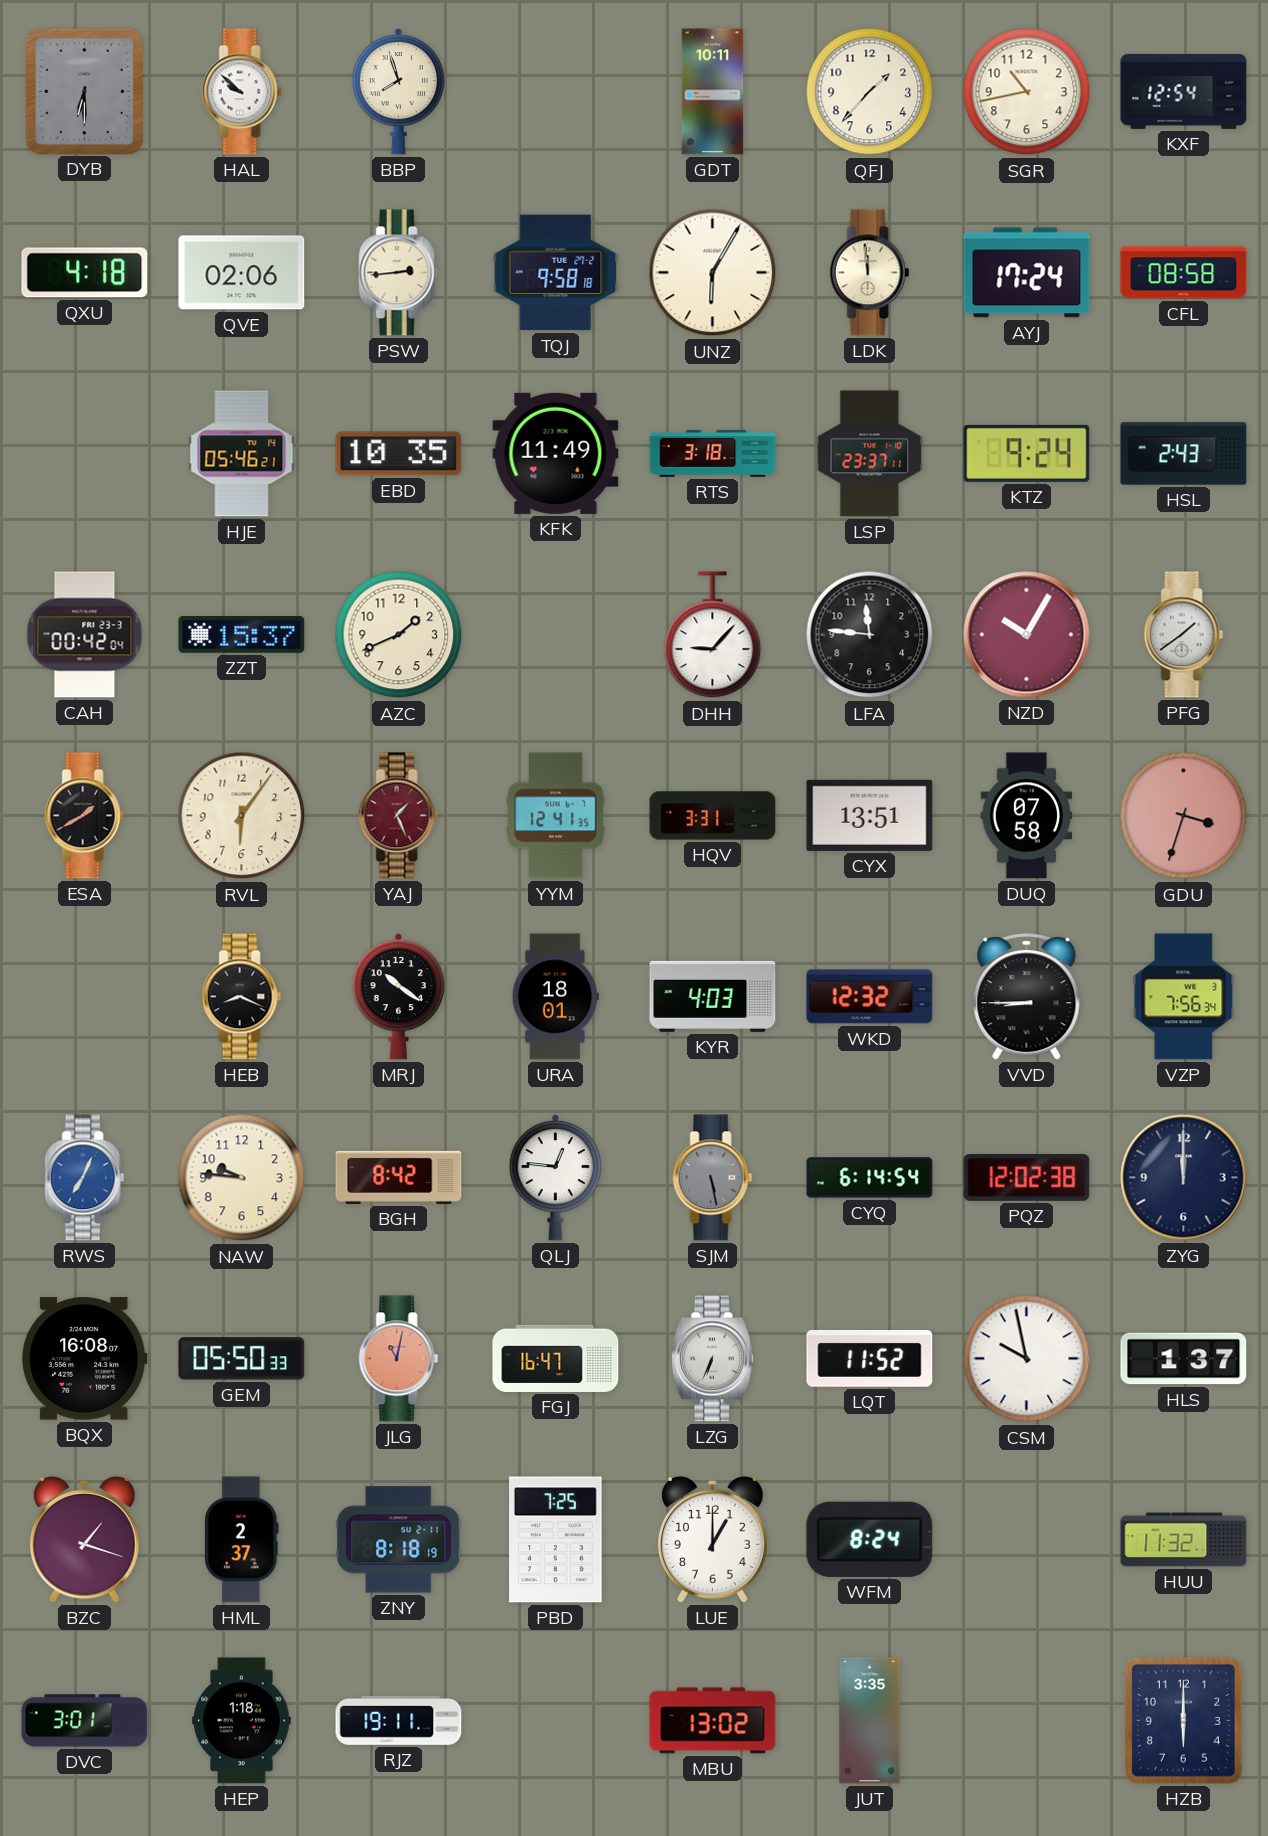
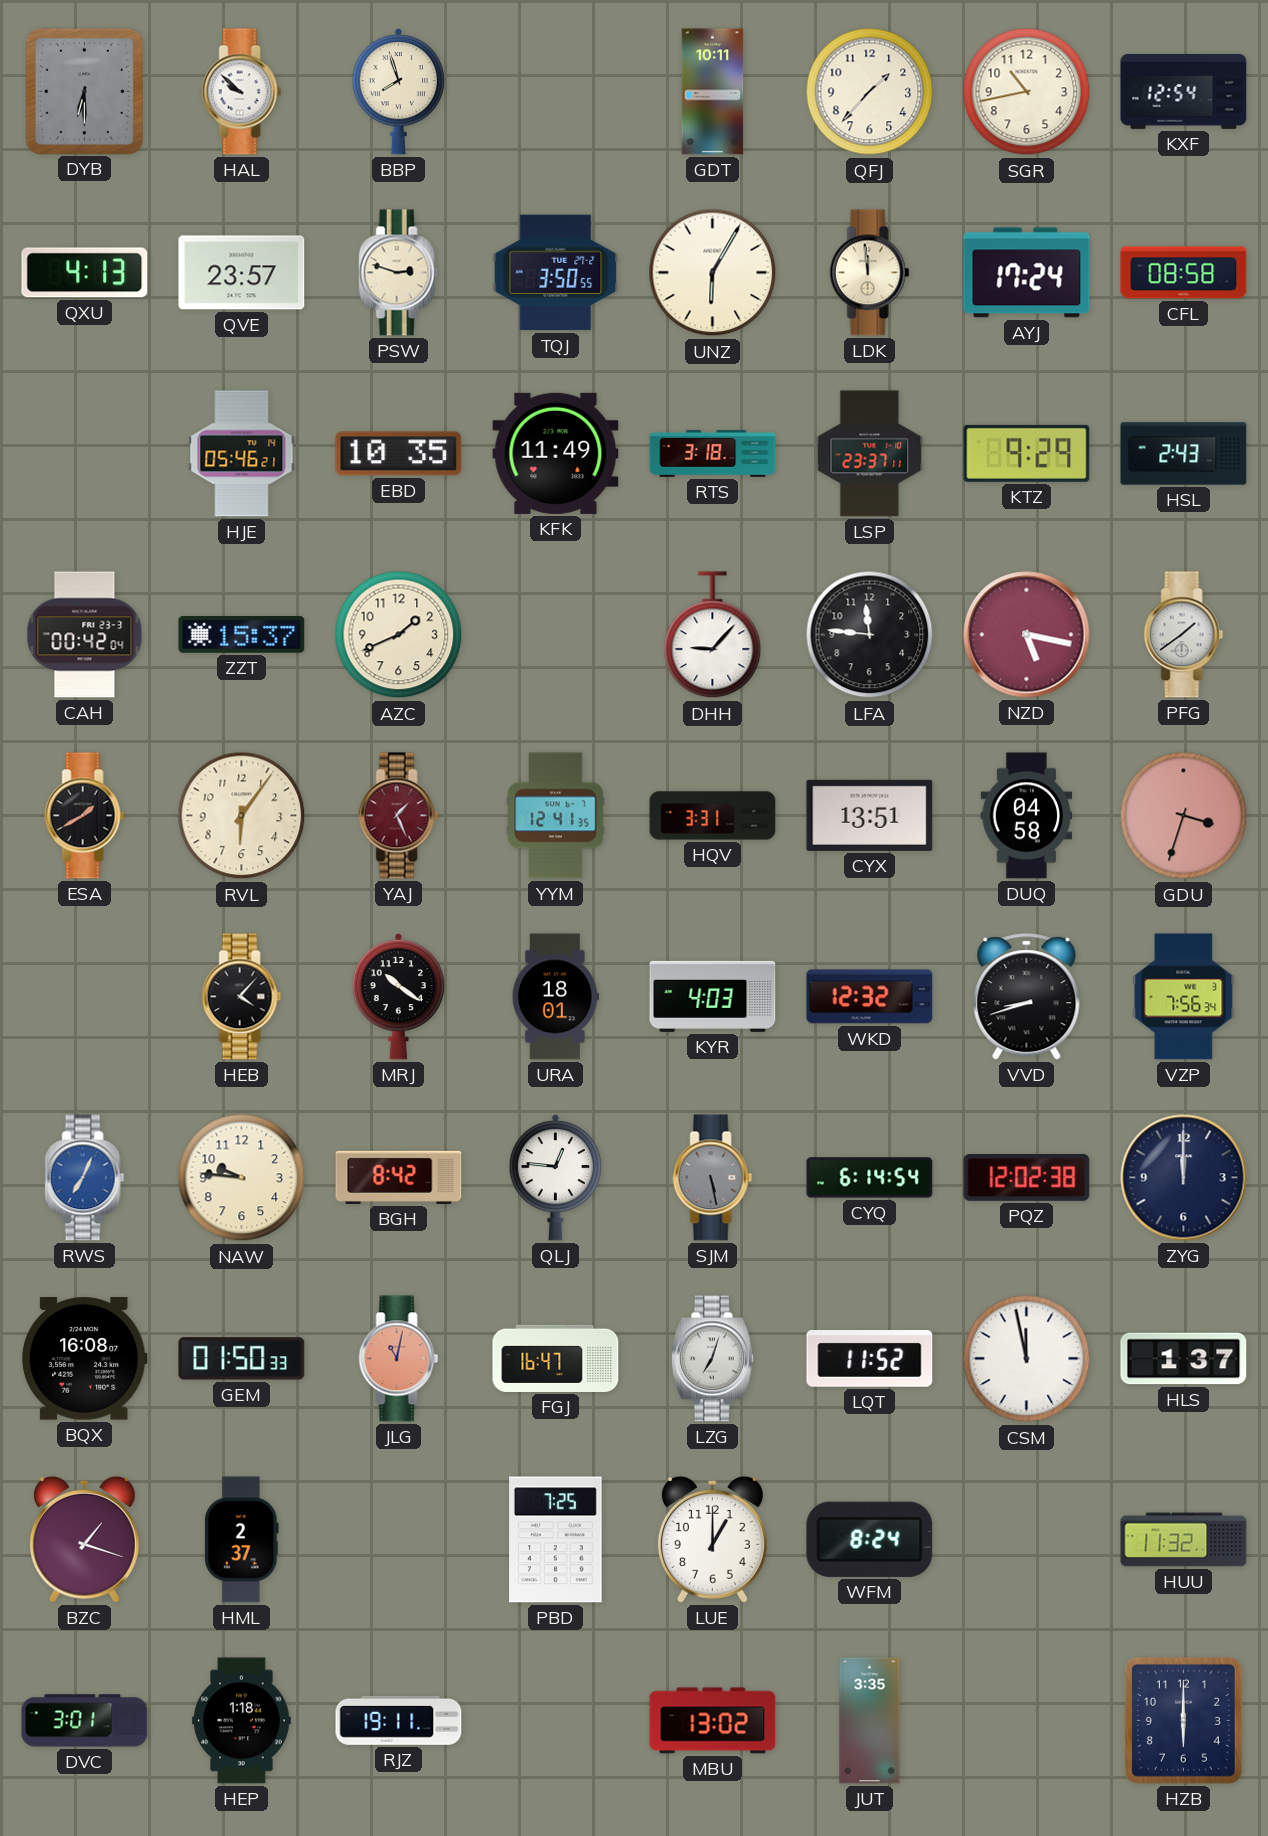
QXU: 4:18 -> 4:13
QVE: 02:06 -> 23:57
PSW: 2:44 -> 2:48
TQJ: 9:58 -> 3:50
KTZ: 9:24 -> 9:29
NZD: 10:05 -> 5:17
DUQ: 07:58 -> 04:58
HEB: 8:19 -> 4:07
VVD: 8:45 -> 8:42
GEM: 05:50 -> 01:50
LZG: 6:34 -> 7:03
CSM: 9:58 -> 11:58
ZNY: 8:18 -> none
